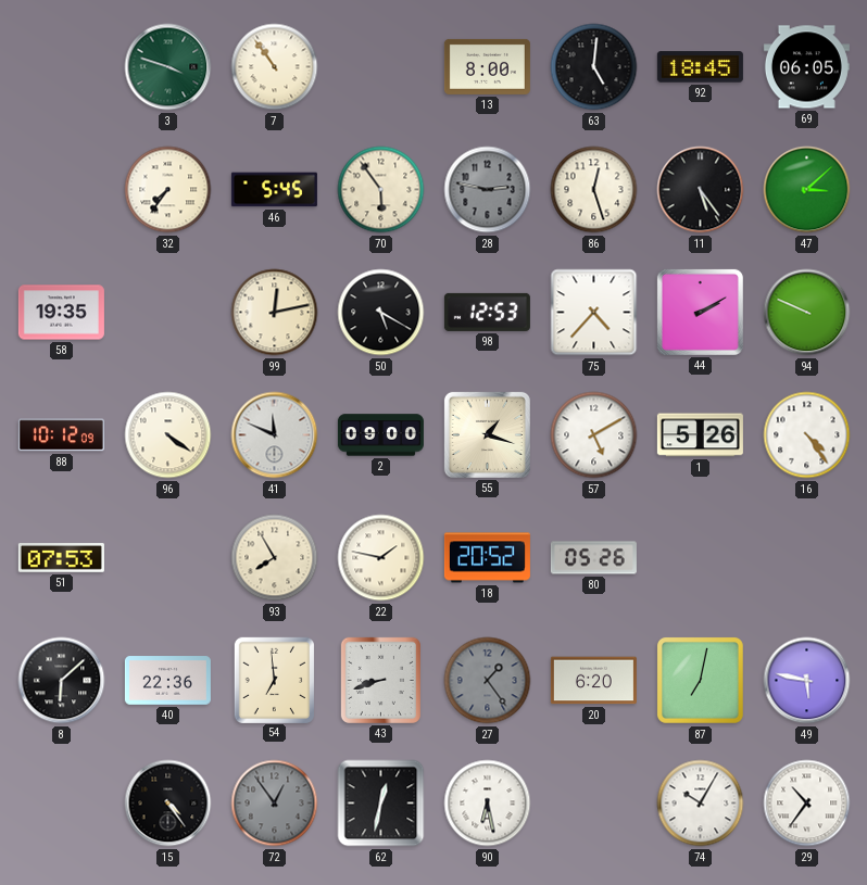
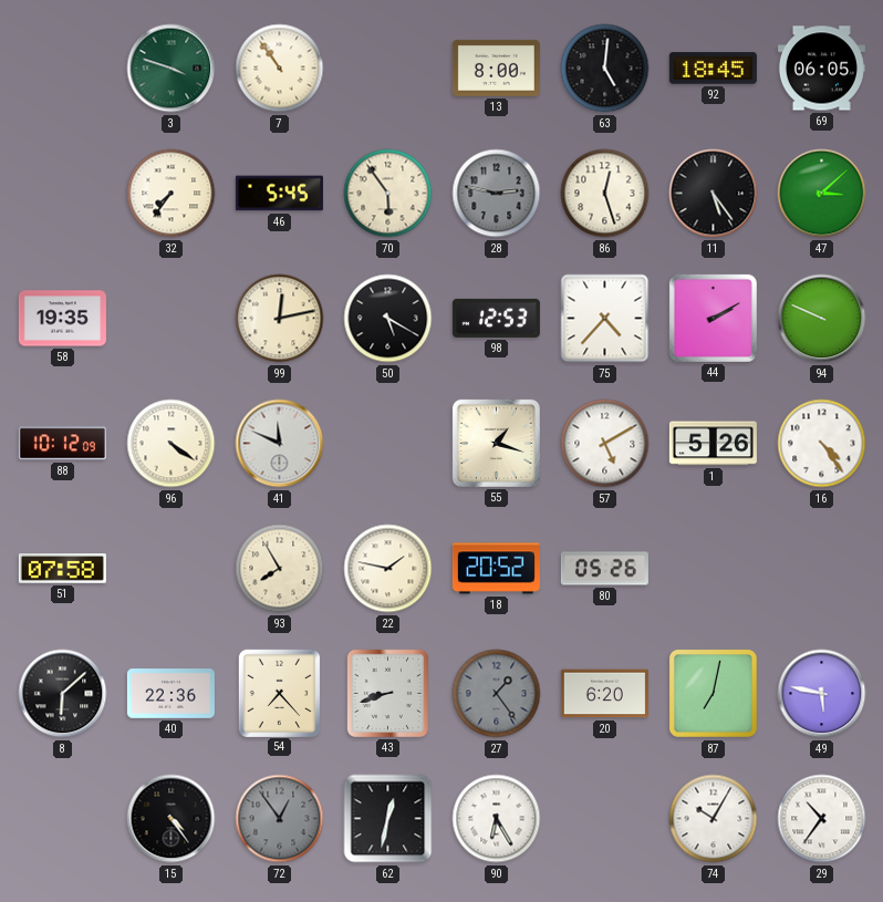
2: 09:00 -> none
51: 07:53 -> 07:58
54: 6:59 -> 7:23
90: 6:28 -> 6:25
